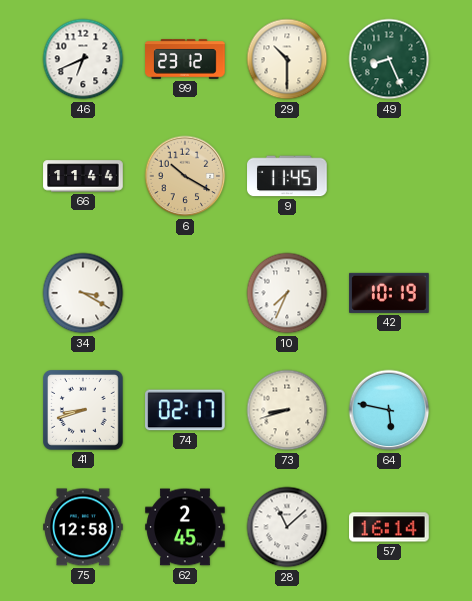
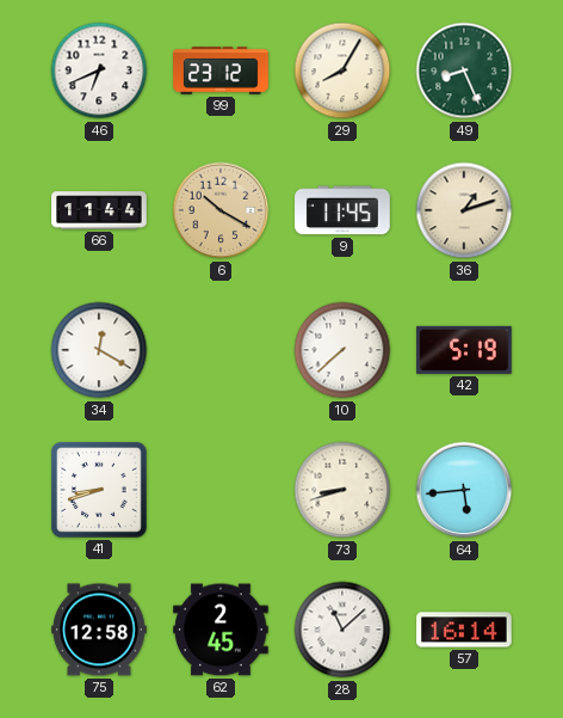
29: 10:30 -> 8:05
36: none -> 1:12
34: 3:20 -> 12:20
10: 7:34 -> 7:38
42: 10:19 -> 5:19
74: 02:17 -> none
64: 5:47 -> 5:44
